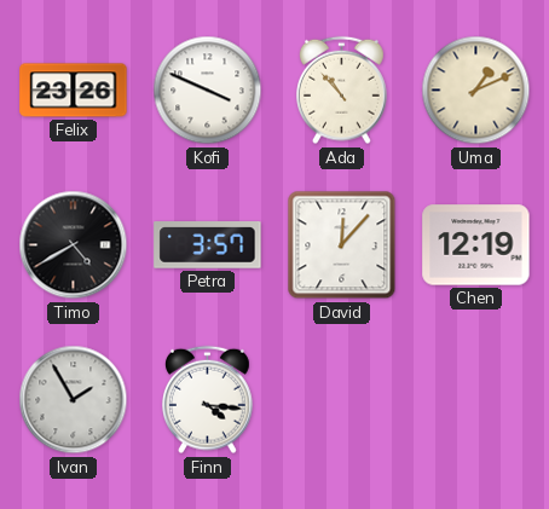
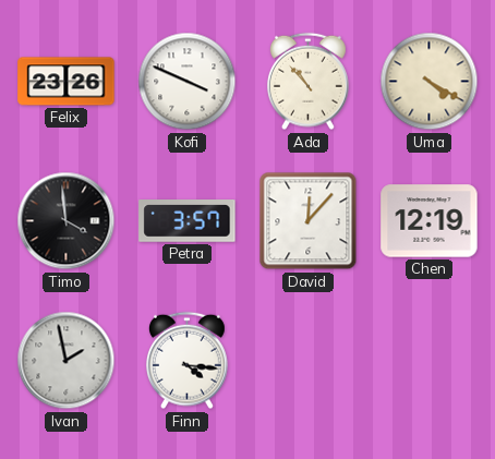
Uma: 1:11 -> 4:20
Timo: 4:40 -> 3:59
Ivan: 1:55 -> 1:58
